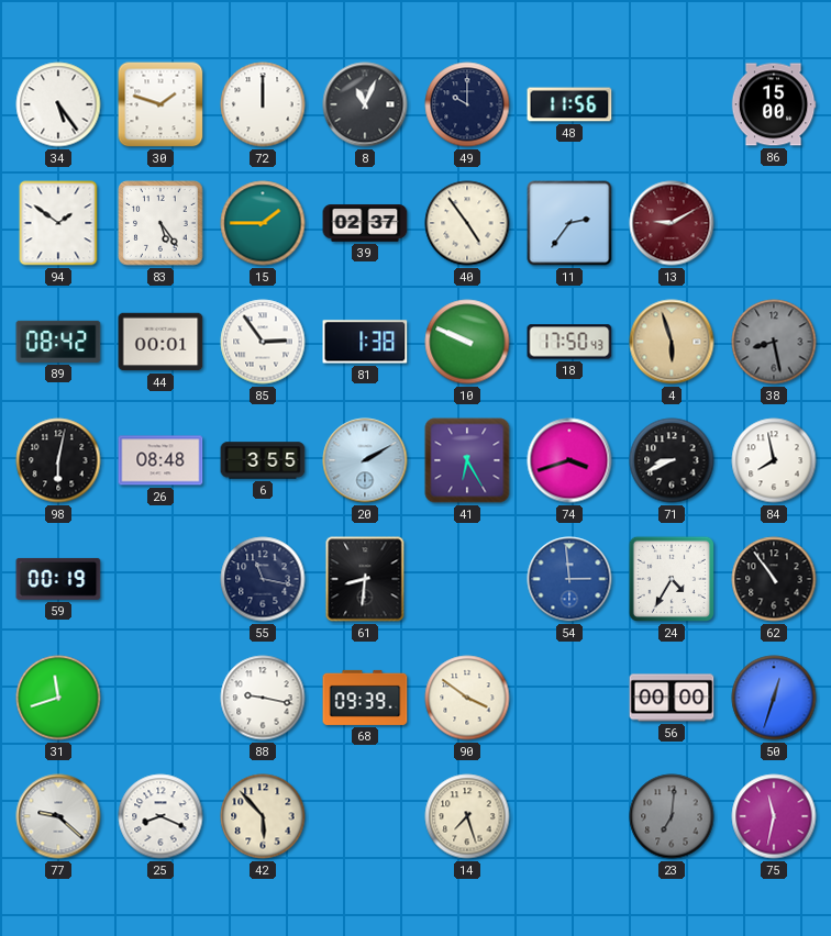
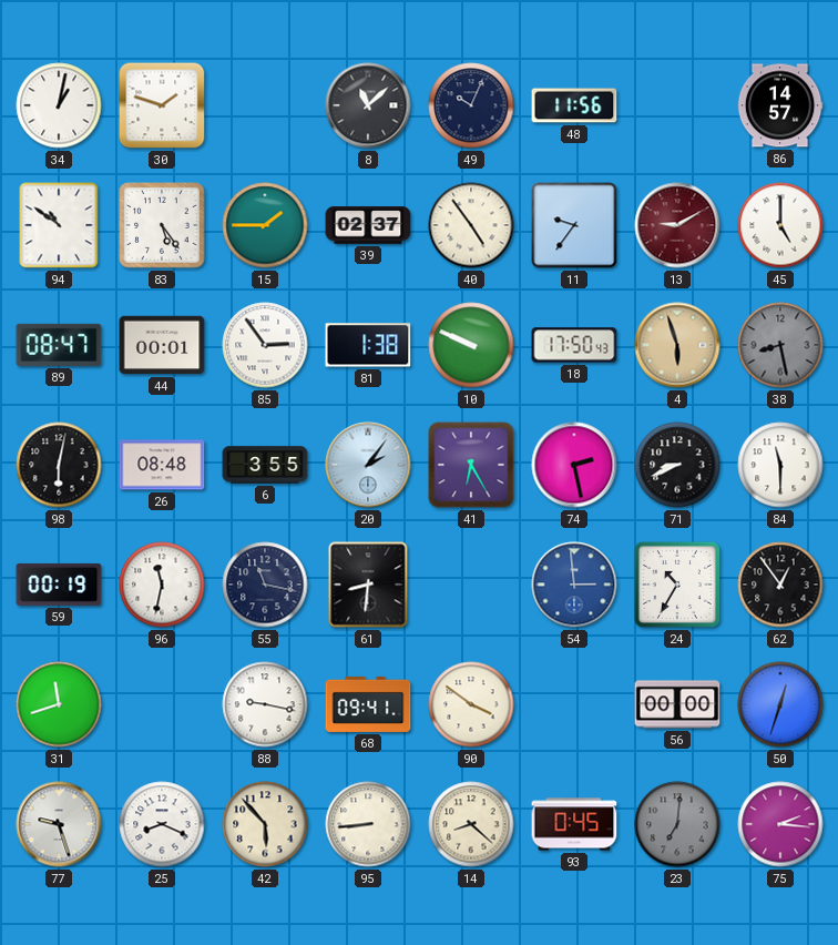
34: 5:24 -> 1:02
72: 12:00 -> none
8: 11:04 -> 11:08
49: 10:00 -> 10:04
86: 15:00 -> 14:57
94: 1:51 -> 10:51
11: 2:36 -> 9:36
45: none -> 5:00
89: 08:42 -> 08:47
20: 2:10 -> 2:06
74: 3:42 -> 2:28
84: 7:58 -> 11:30
96: none -> 11:32
24: 4:35 -> 10:35
62: 10:54 -> 12:54
68: 09:39 -> 09:41
77: 9:22 -> 9:27
95: none -> 8:44
14: 7:27 -> 8:22
93: none -> 0:45
75: 11:32 -> 2:16
